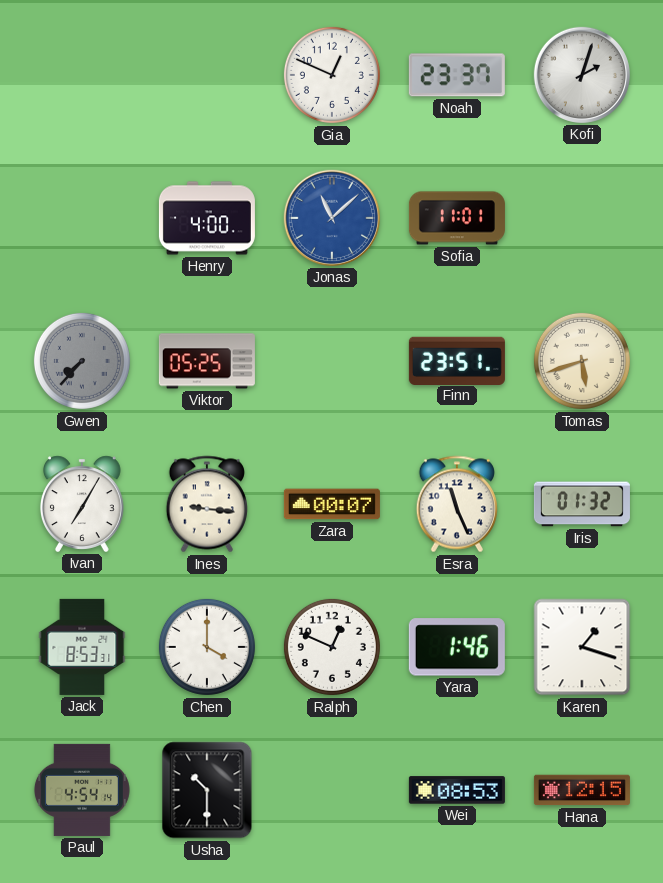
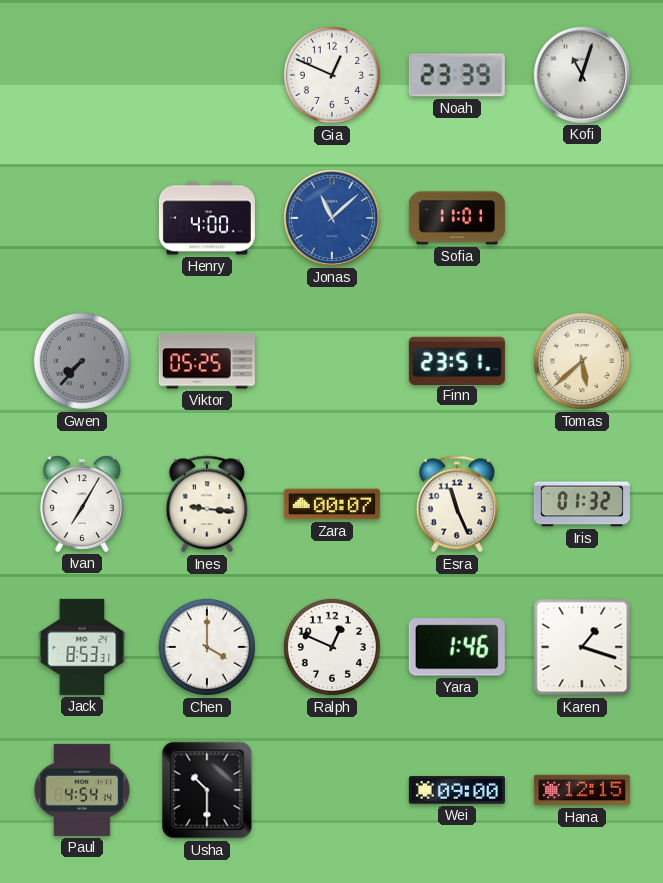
Noah: 23:37 -> 23:39
Kofi: 2:03 -> 11:03
Tomas: 5:42 -> 5:38
Wei: 08:53 -> 09:00
